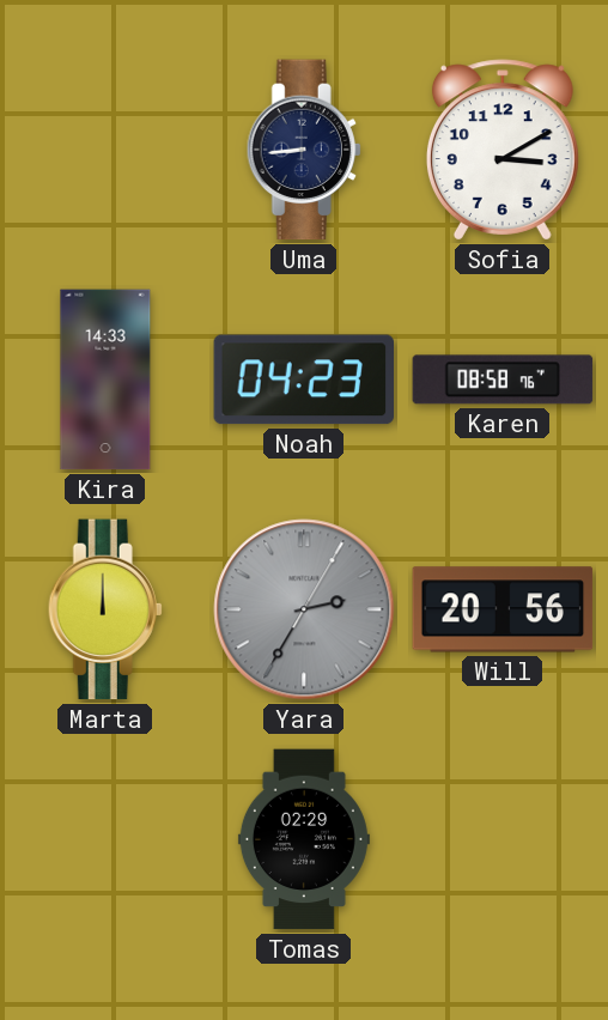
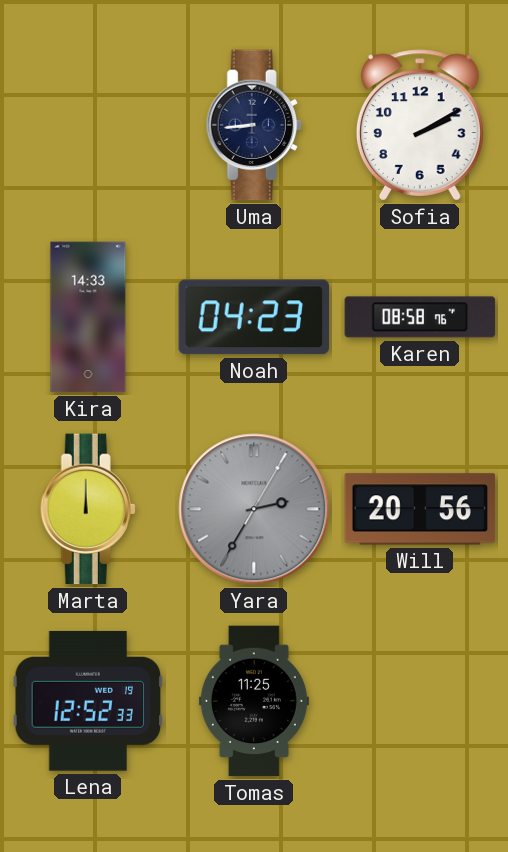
Sofia: 3:10 -> 2:10
Lena: none -> 12:52
Tomas: 02:29 -> 11:25
